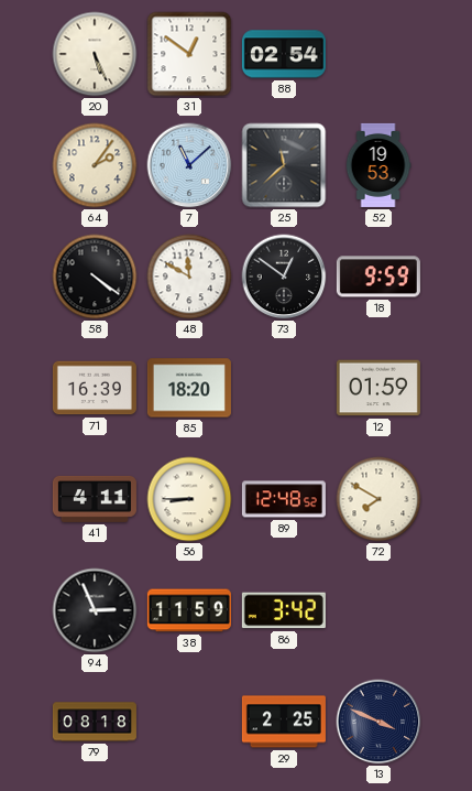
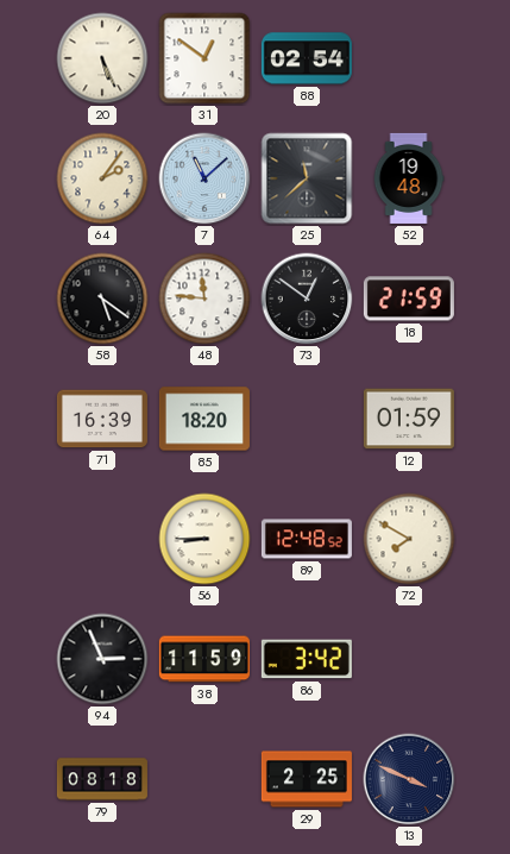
52: 19:53 -> 19:48
58: 4:21 -> 5:21
48: 11:50 -> 11:46
18: 9:59 -> 21:59
41: 4:11 -> none
